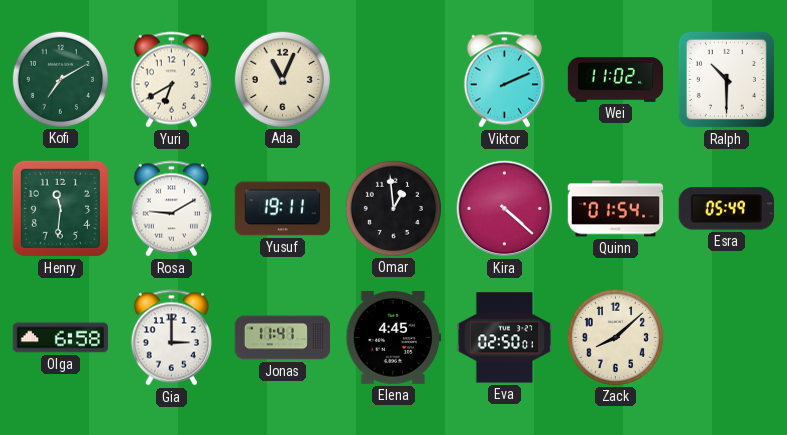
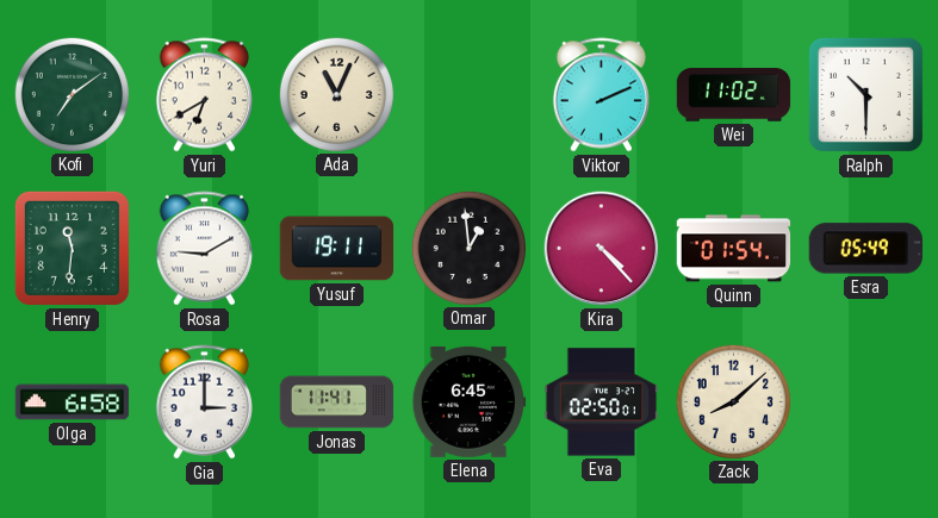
Kofi: 7:10 -> 7:09
Kira: 4:22 -> 4:23
Elena: 4:45 -> 6:45
